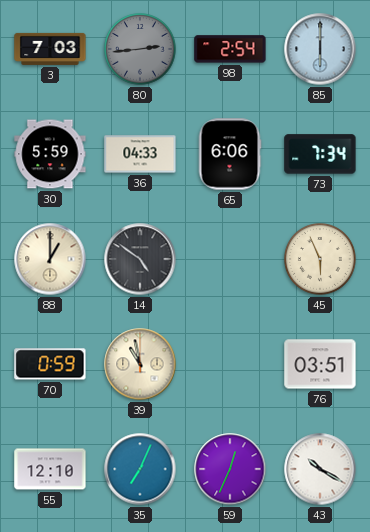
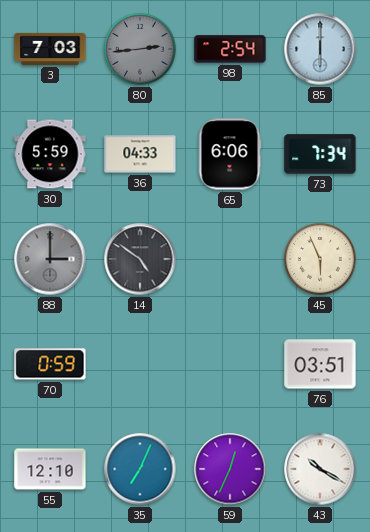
88: 1:00 -> 3:00
88 dial: cream -> grey
39: 10:58 -> none
